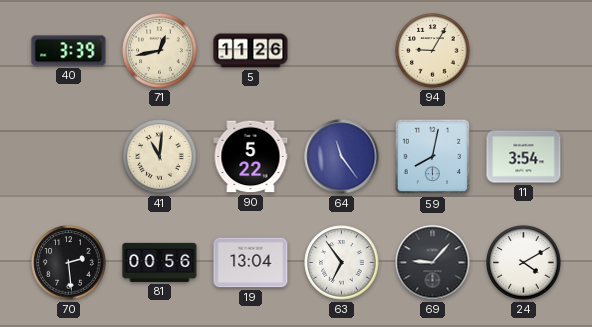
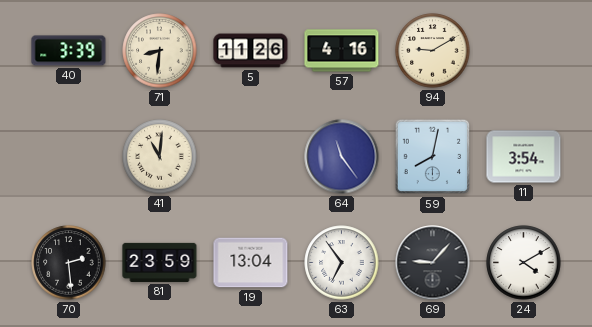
71: 12:43 -> 8:31
57: none -> 4:16
94: 9:05 -> 9:10
90: 5:22 -> none
81: 00:56 -> 23:59
